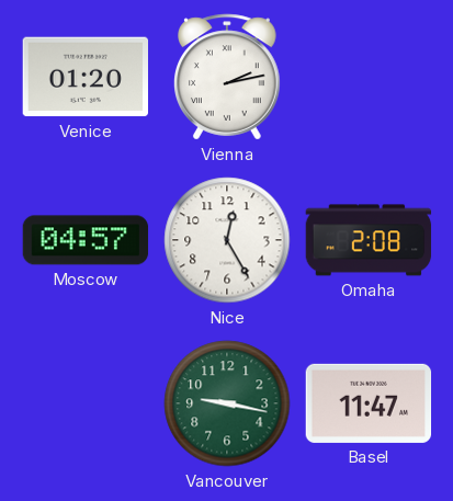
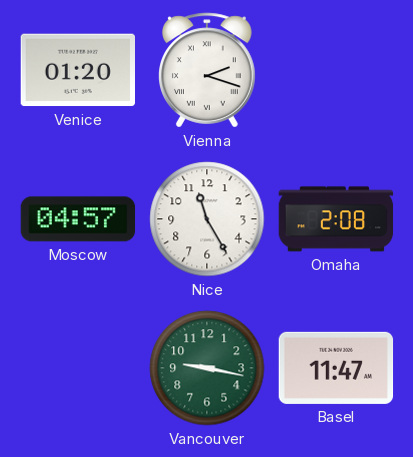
Vienna: 2:13 -> 2:18
Nice: 12:25 -> 11:25
